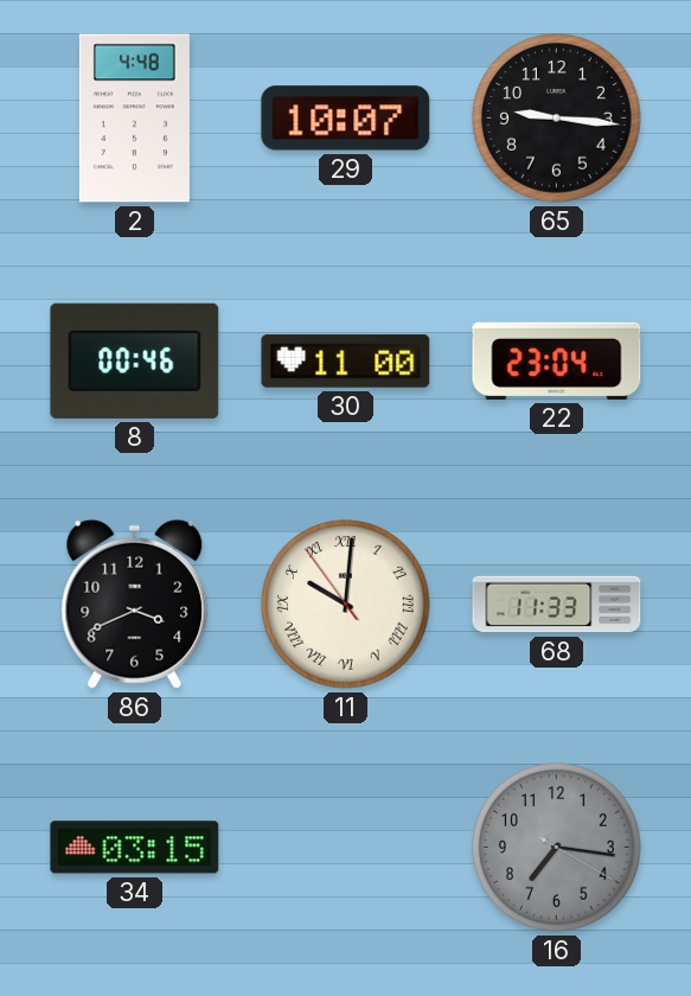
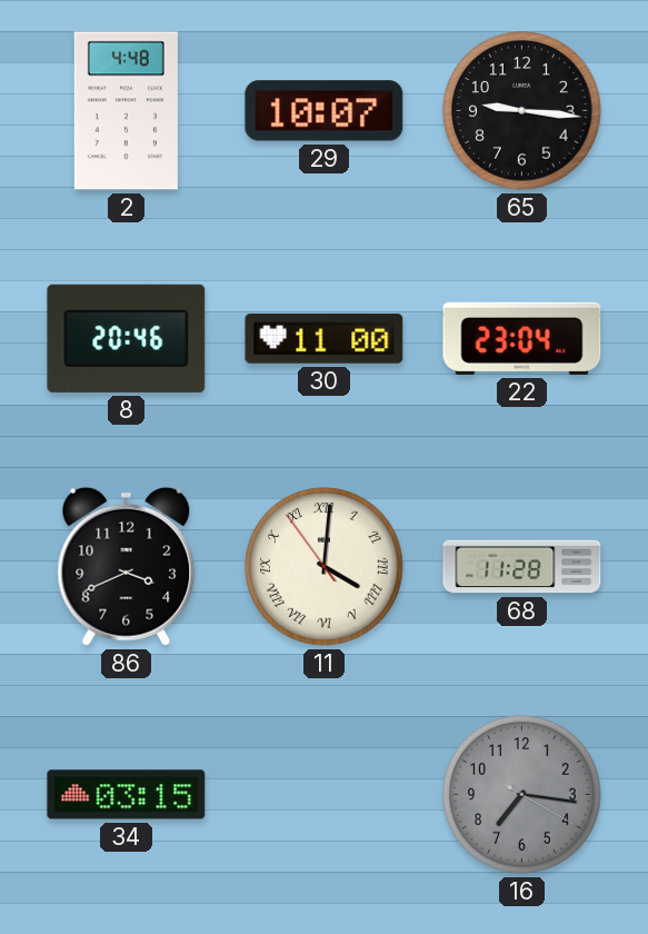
8: 00:46 -> 20:46
11: 10:00 -> 4:00
68: 11:33 -> 11:28
